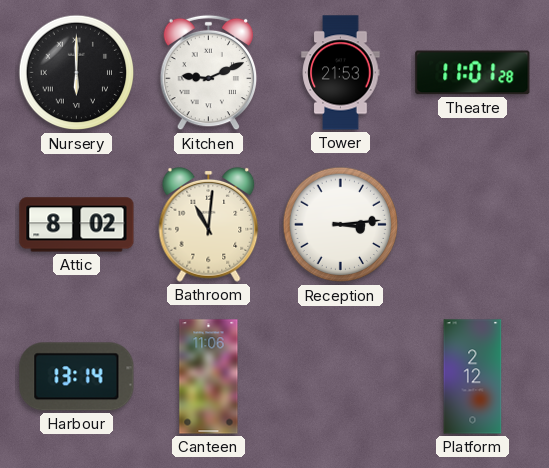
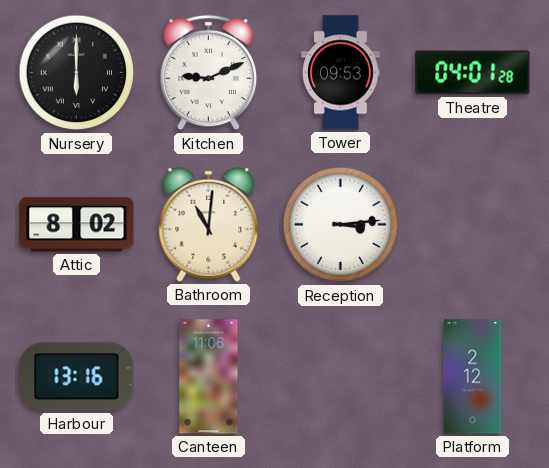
Tower: 21:53 -> 09:53
Theatre: 11:01 -> 04:01
Harbour: 13:14 -> 13:16
